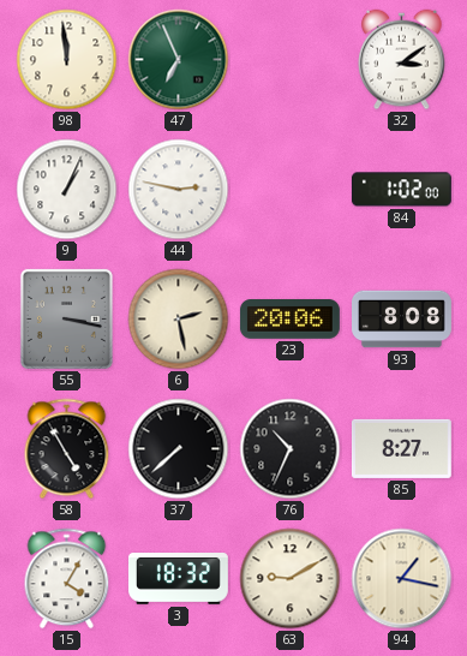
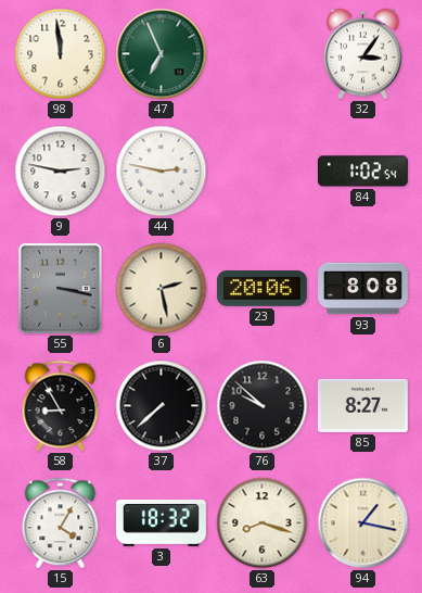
32: 3:09 -> 3:06
9: 1:04 -> 2:47
84: 1:02:00 -> 1:02:54
58: 4:55 -> 8:55
76: 10:34 -> 9:52
63: 9:10 -> 8:18
